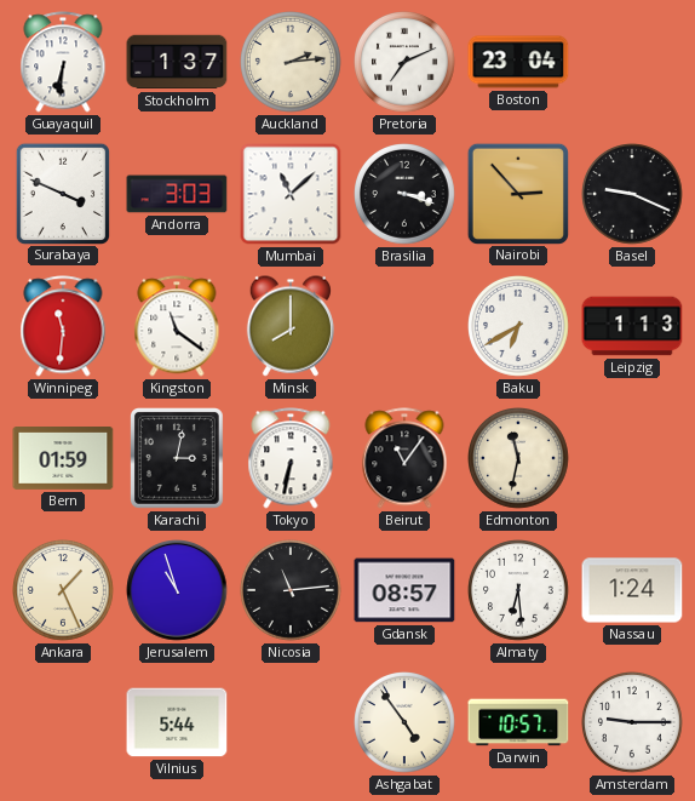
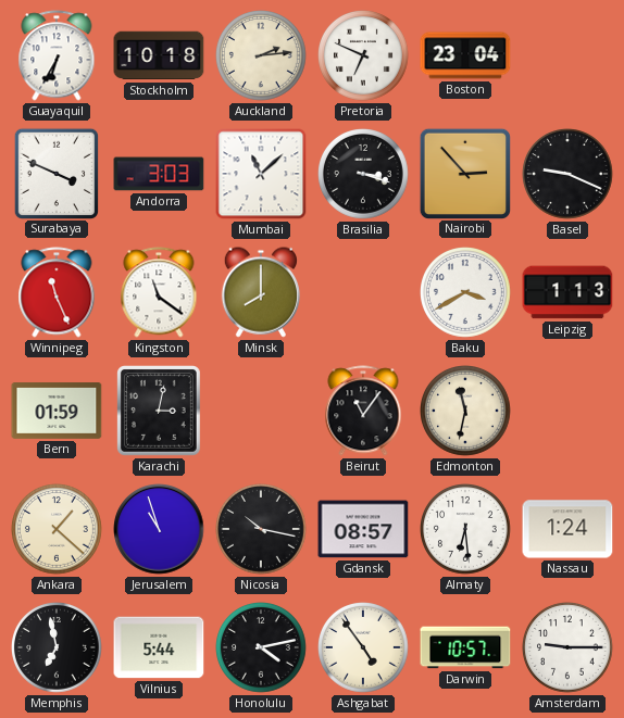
Guayaquil: 6:31 -> 6:35
Stockholm: 1:37 -> 10:18
Pretoria: 7:11 -> 6:49
Winnipeg: 11:31 -> 11:26
Baku: 6:40 -> 3:40
Tokyo: 6:32 -> none
Ankara: 1:26 -> 1:22
Nicosia: 11:14 -> 10:17
Memphis: none -> 6:58
Honolulu: none -> 4:13
